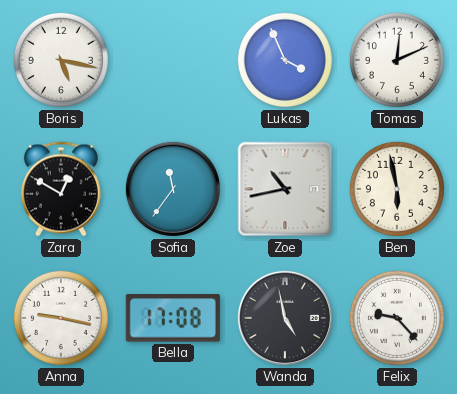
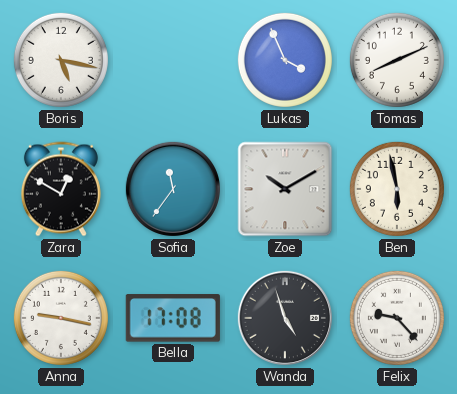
Tomas: 12:11 -> 8:11
Zoe: 10:43 -> 10:10
Wanda: 4:58 -> 4:57
